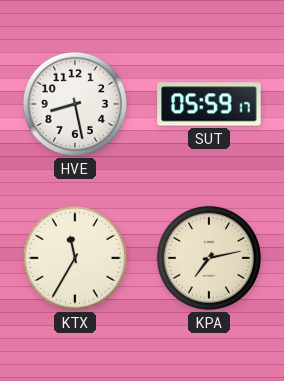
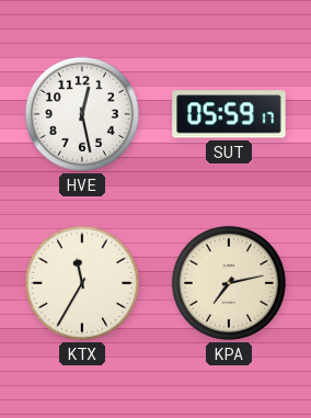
HVE: 8:28 -> 12:28
